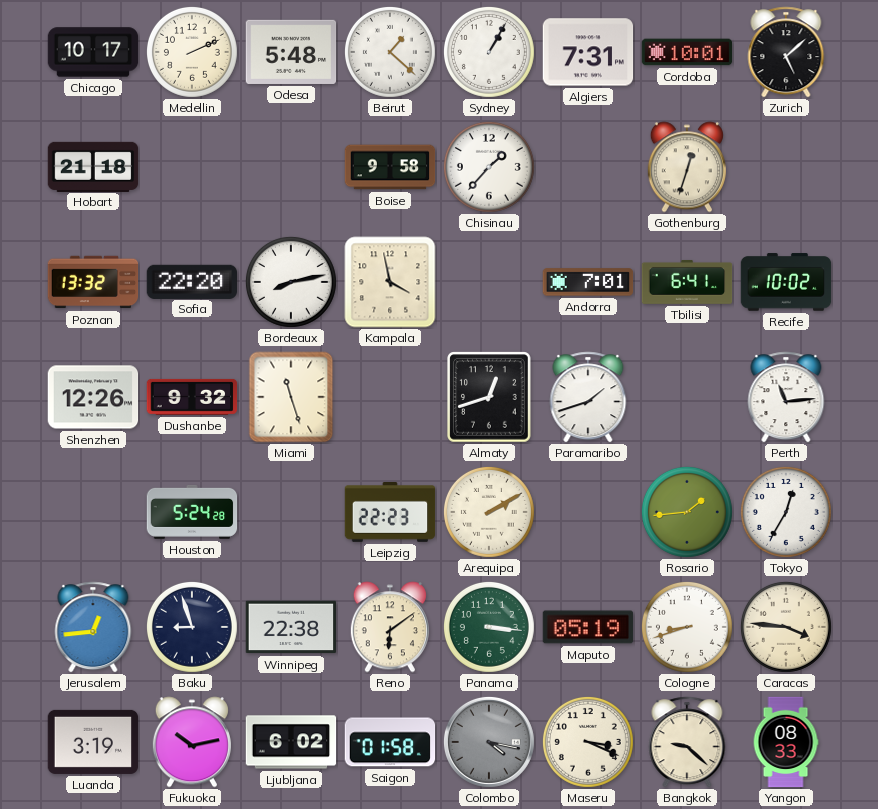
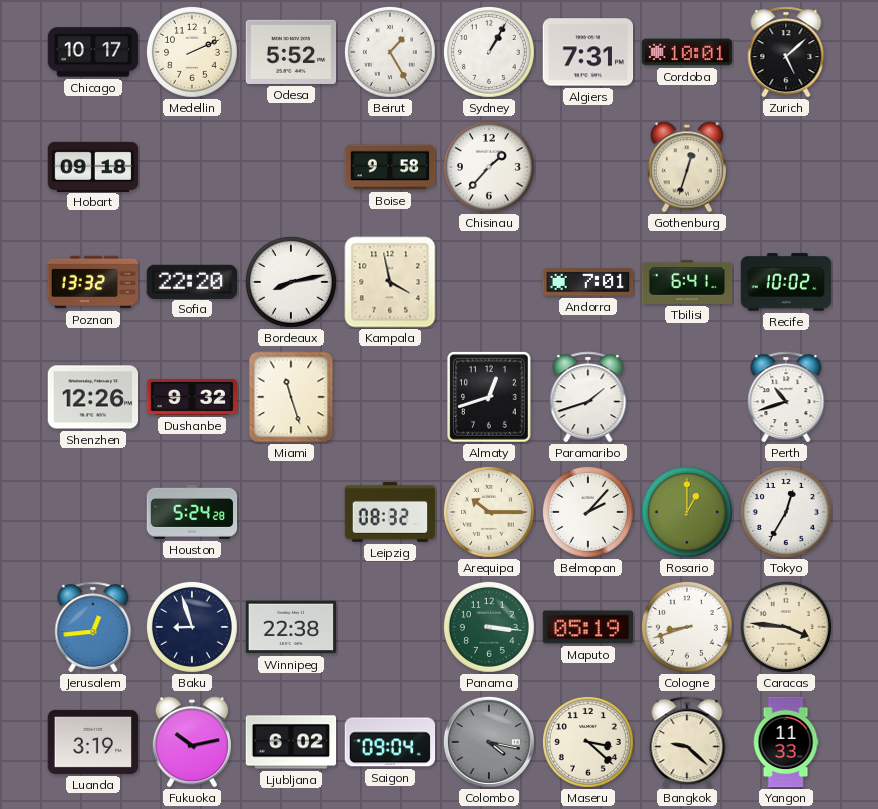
Odesa: 5:48 -> 5:52
Beirut: 1:22 -> 1:25
Hobart: 21:18 -> 09:18
Perth: 11:14 -> 10:42
Leipzig: 22:23 -> 08:32
Arequipa: 2:10 -> 10:15
Belmopan: none -> 2:07
Rosario: 1:44 -> 1:00
Reno: 6:09 -> none
Saigon: 01:58 -> 09:04
Maseru: 3:19 -> 3:22
Yangon: 08:33 -> 11:33
